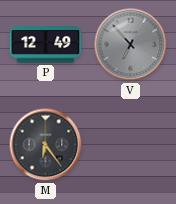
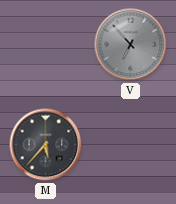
P: 12:49 -> none
M: 6:24 -> 5:37
